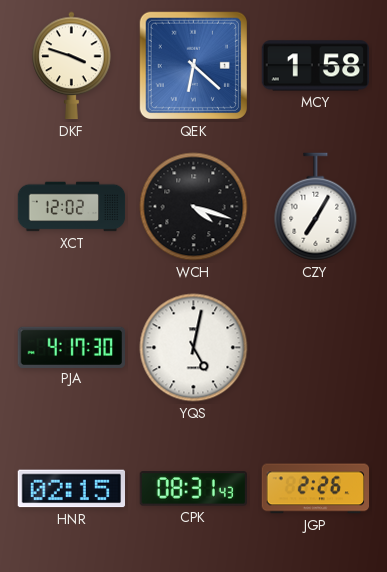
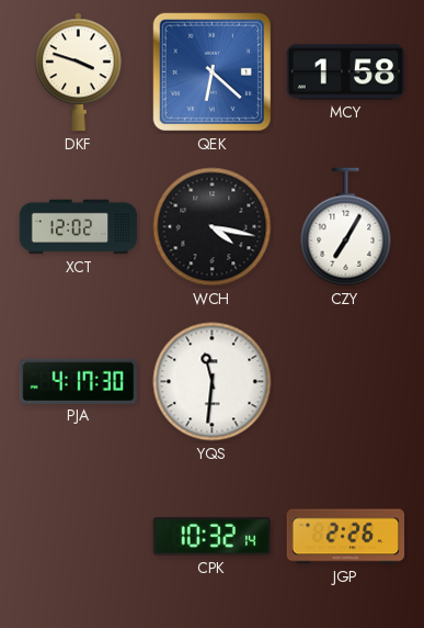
WCH: 4:18 -> 4:17
YQS: 5:02 -> 11:31
HNR: 02:15 -> none
CPK: 08:31 -> 10:32
